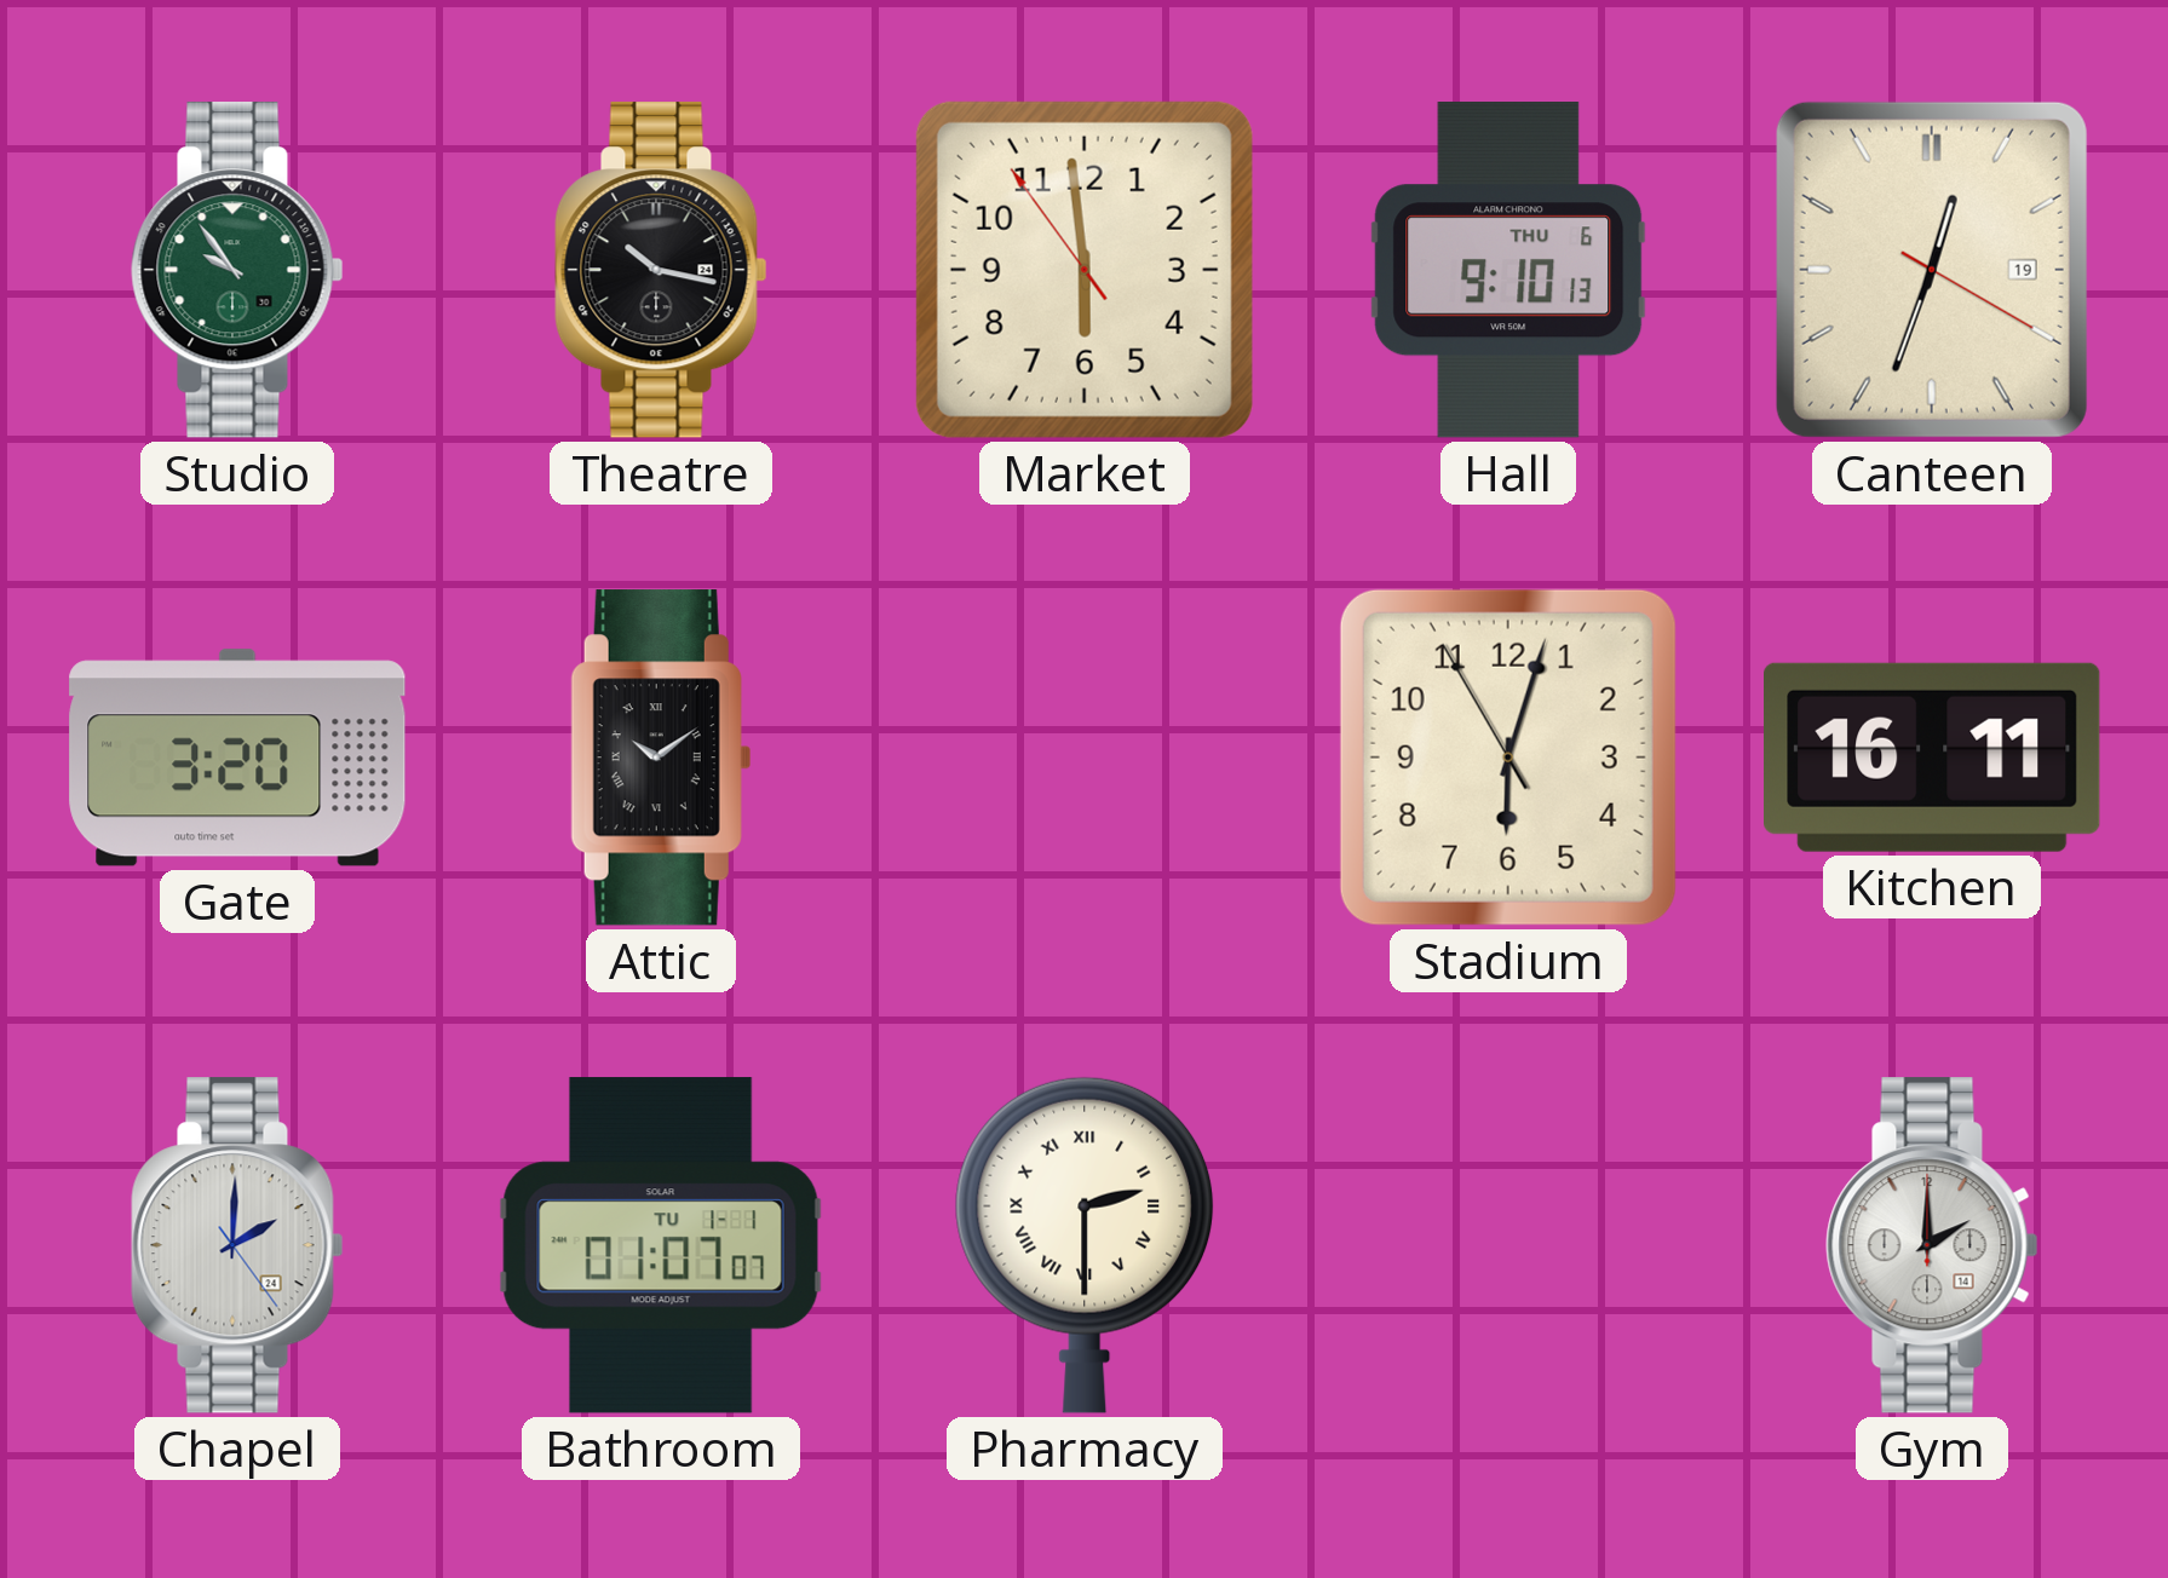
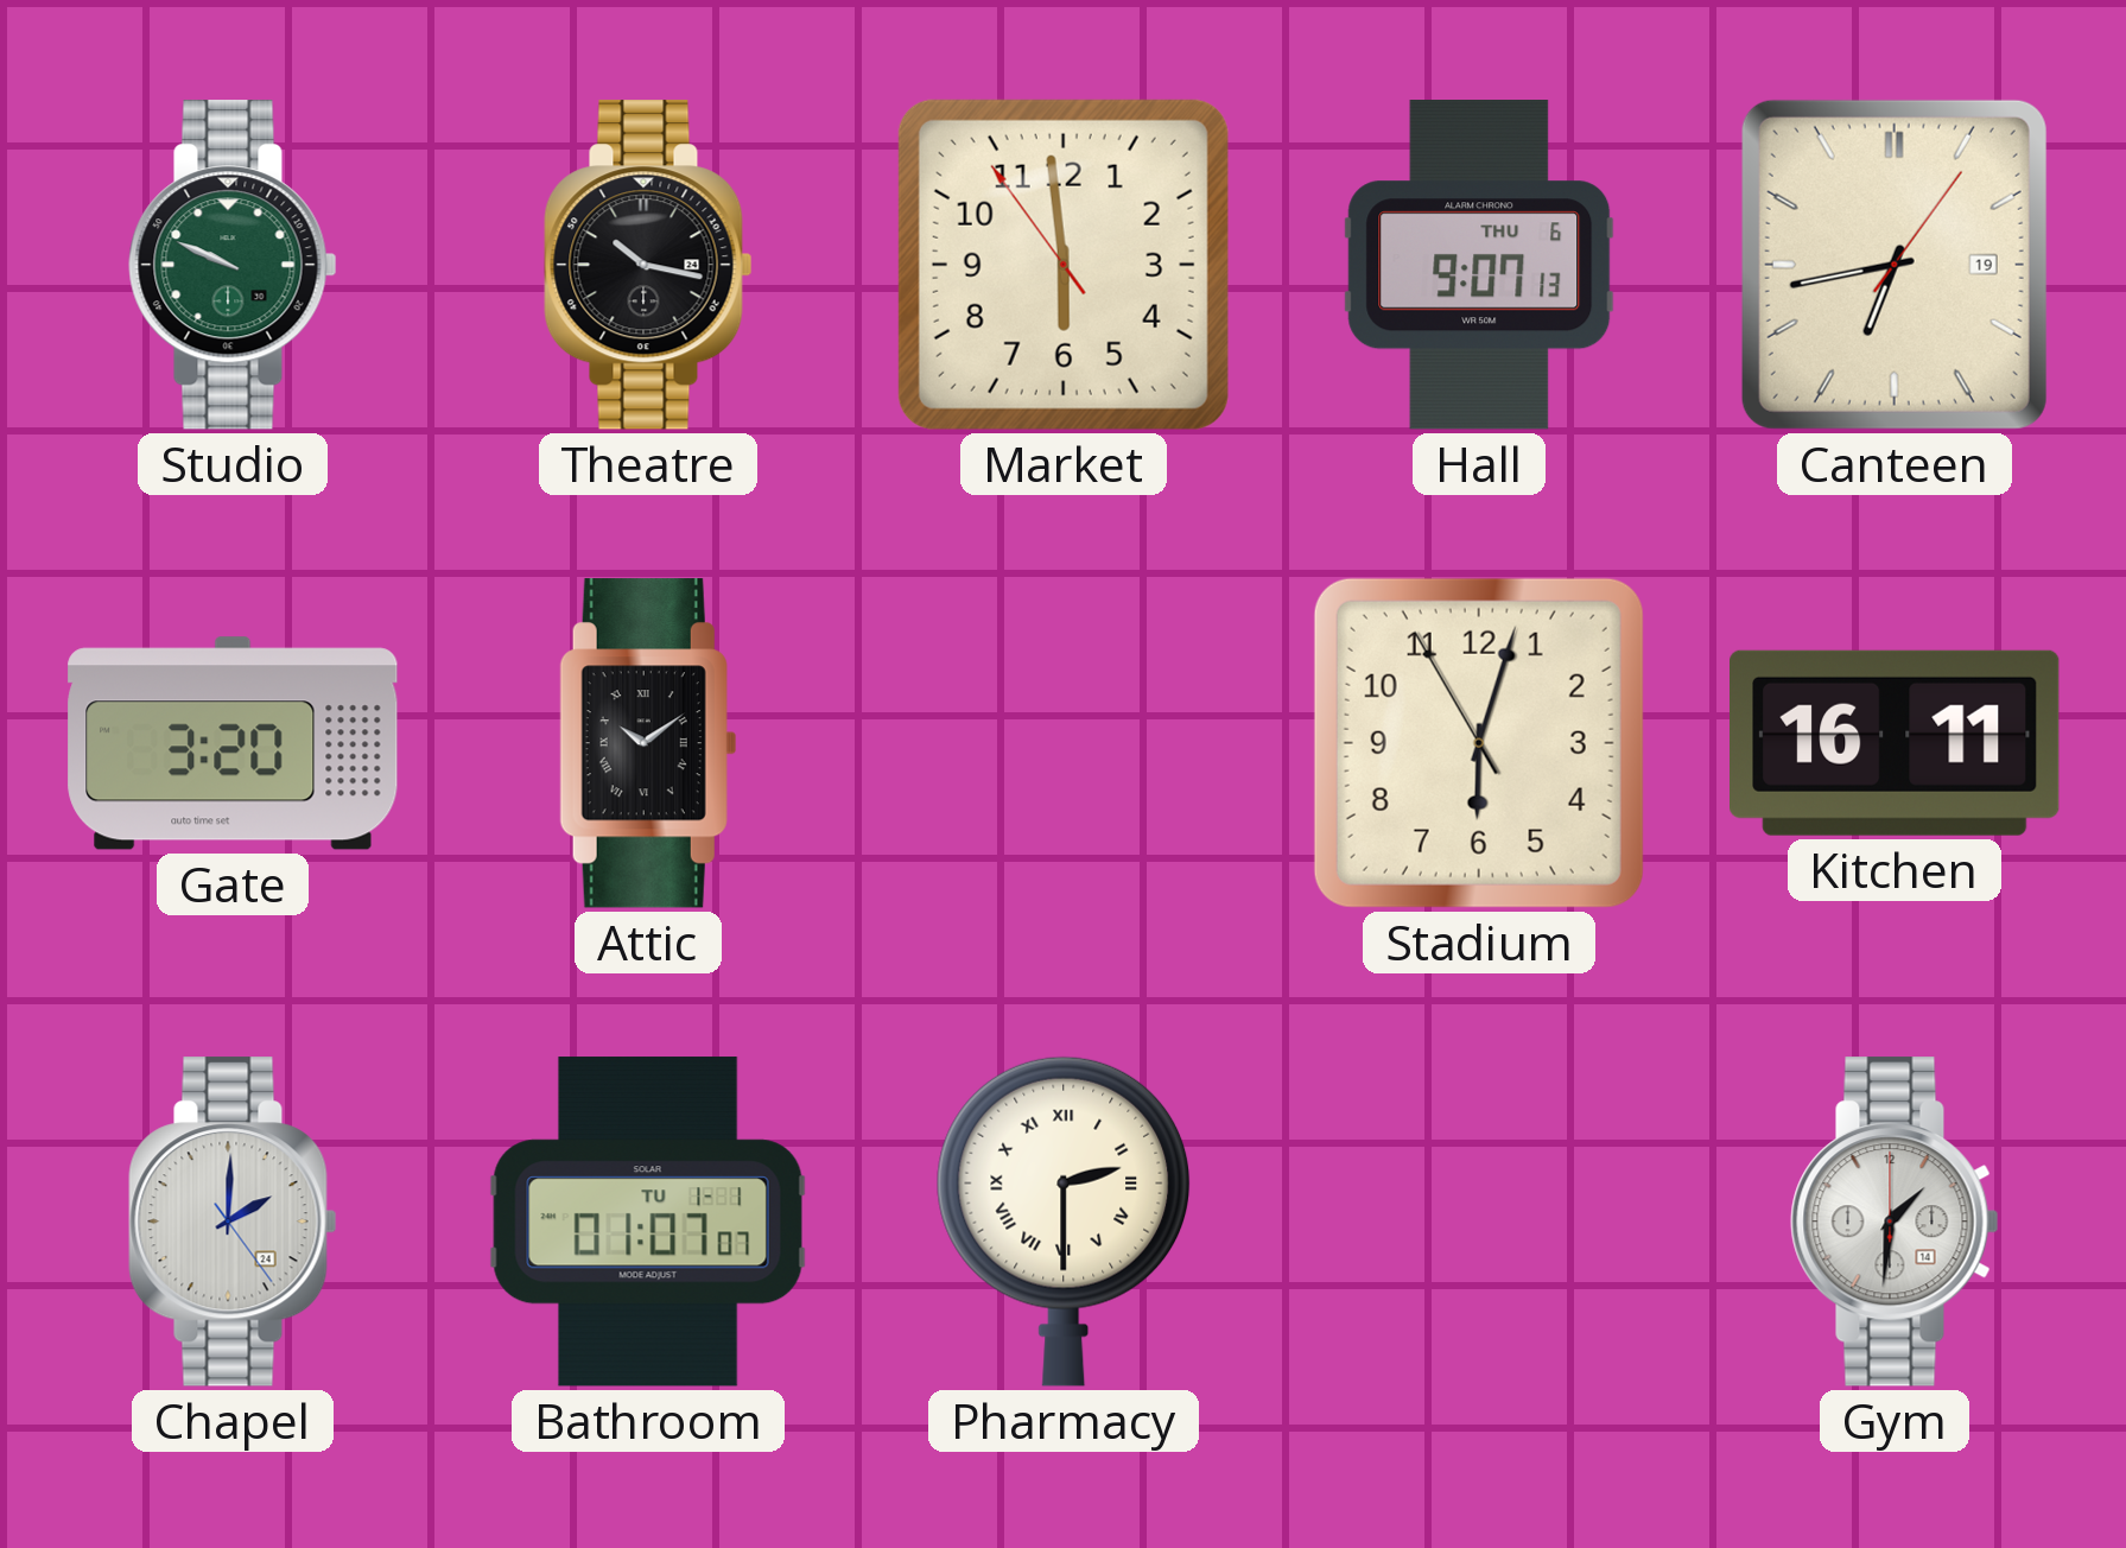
Studio: 9:54 -> 9:49
Hall: 9:10 -> 9:07
Canteen: 12:33 -> 6:43
Gym: 2:00 -> 1:31
